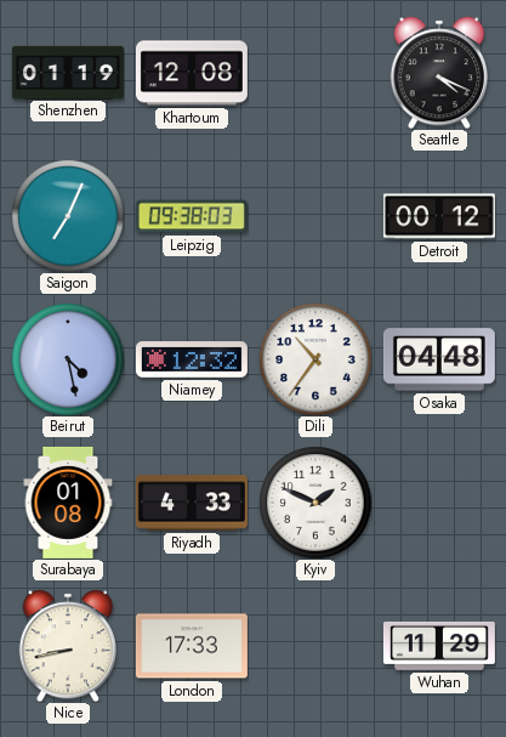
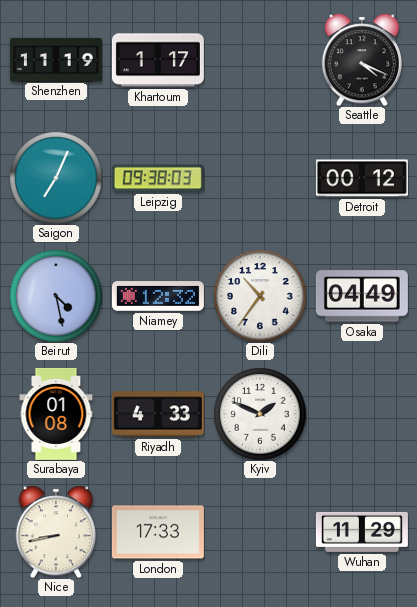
Shenzhen: 01:19 -> 11:19
Khartoum: 12:08 -> 1:17
Osaka: 04:48 -> 04:49
